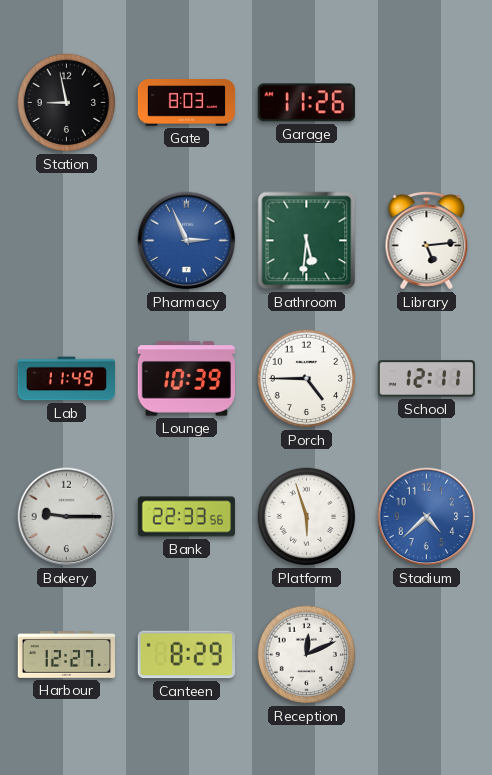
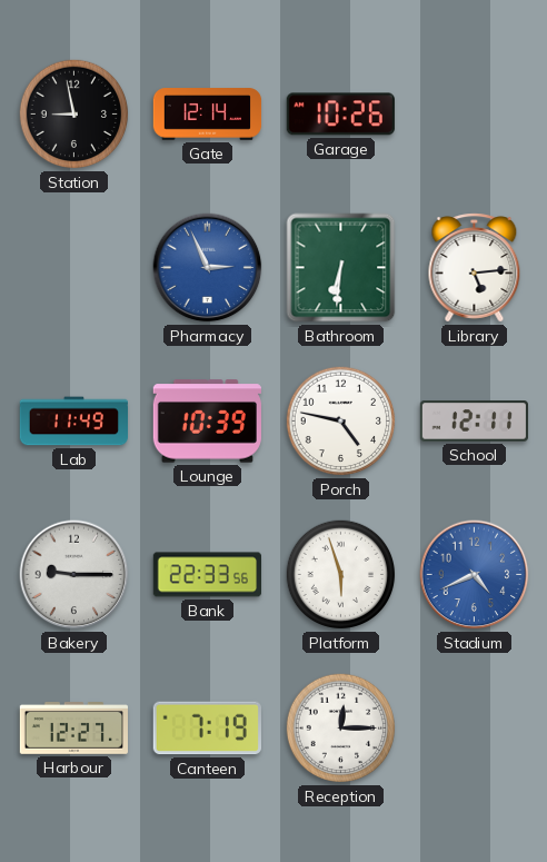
Gate: 8:03 -> 12:14
Garage: 11:26 -> 10:26
Bathroom: 5:31 -> 6:31
Porch: 4:45 -> 4:47
Stadium: 4:38 -> 4:41
Canteen: 8:29 -> 7:19
Reception: 12:11 -> 12:15
